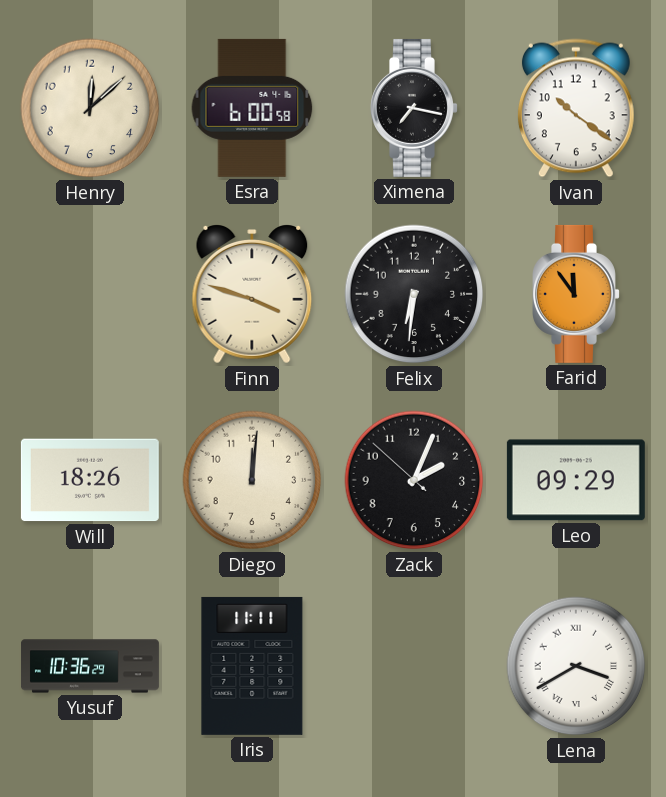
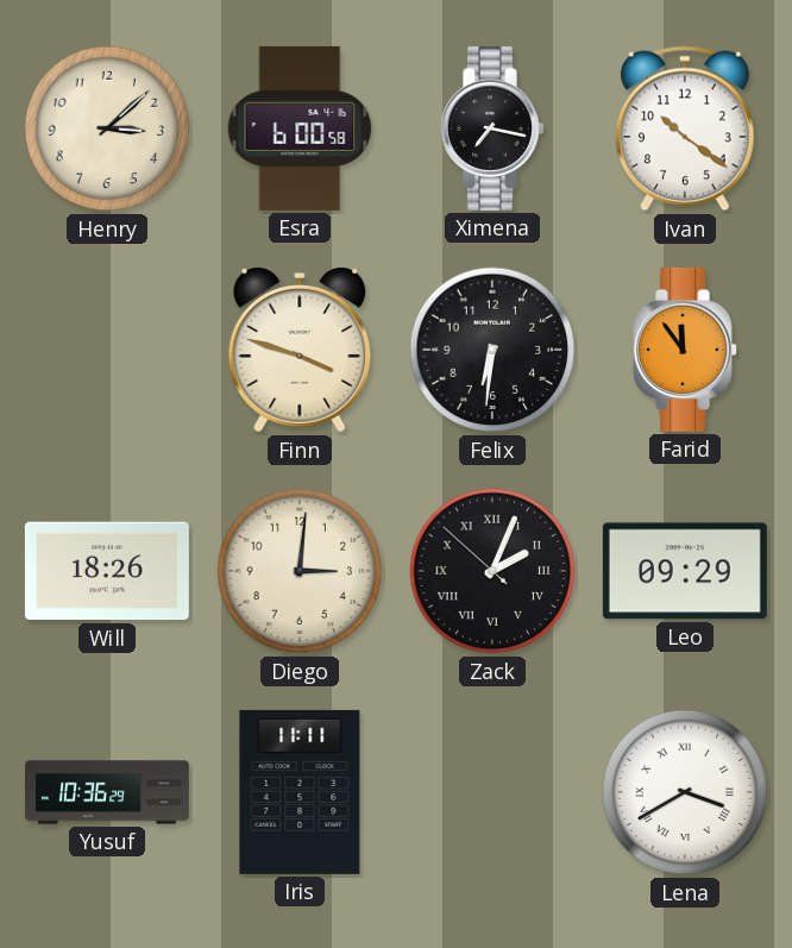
Henry: 12:08 -> 3:08
Diego: 12:01 -> 3:01
Zack numerals: Arabic -> Roman
